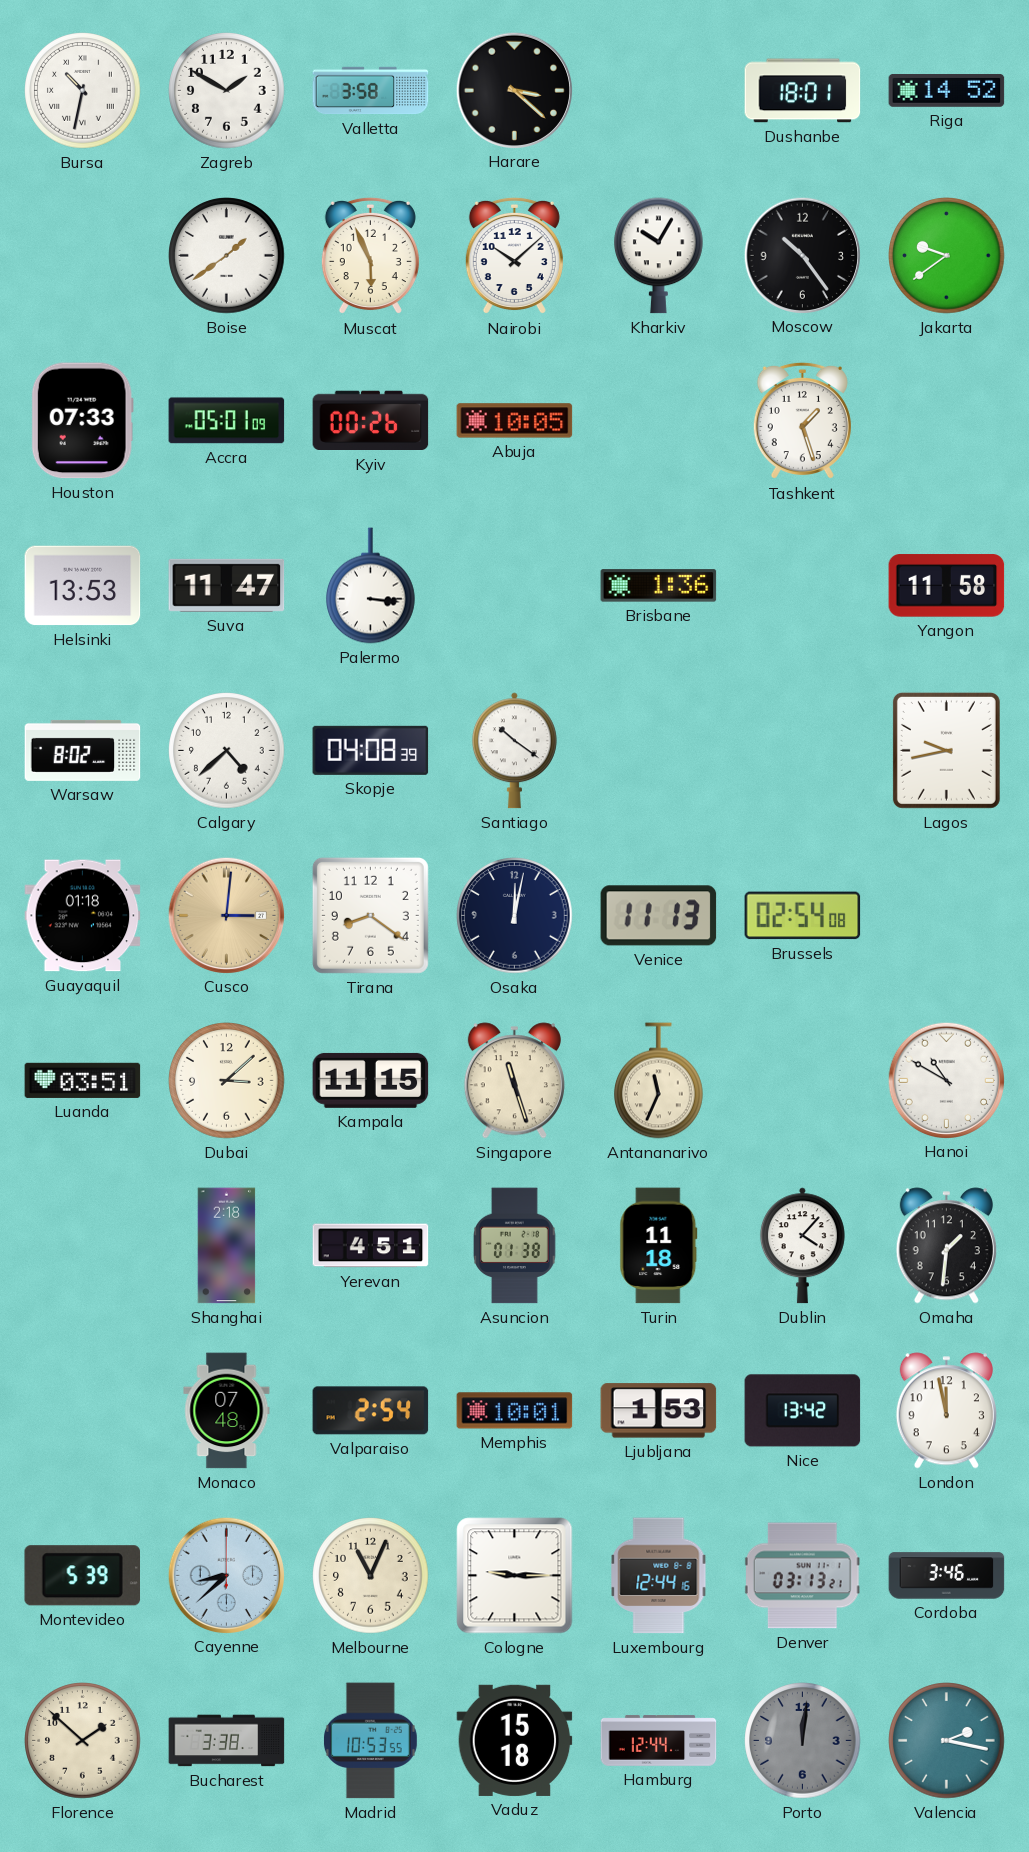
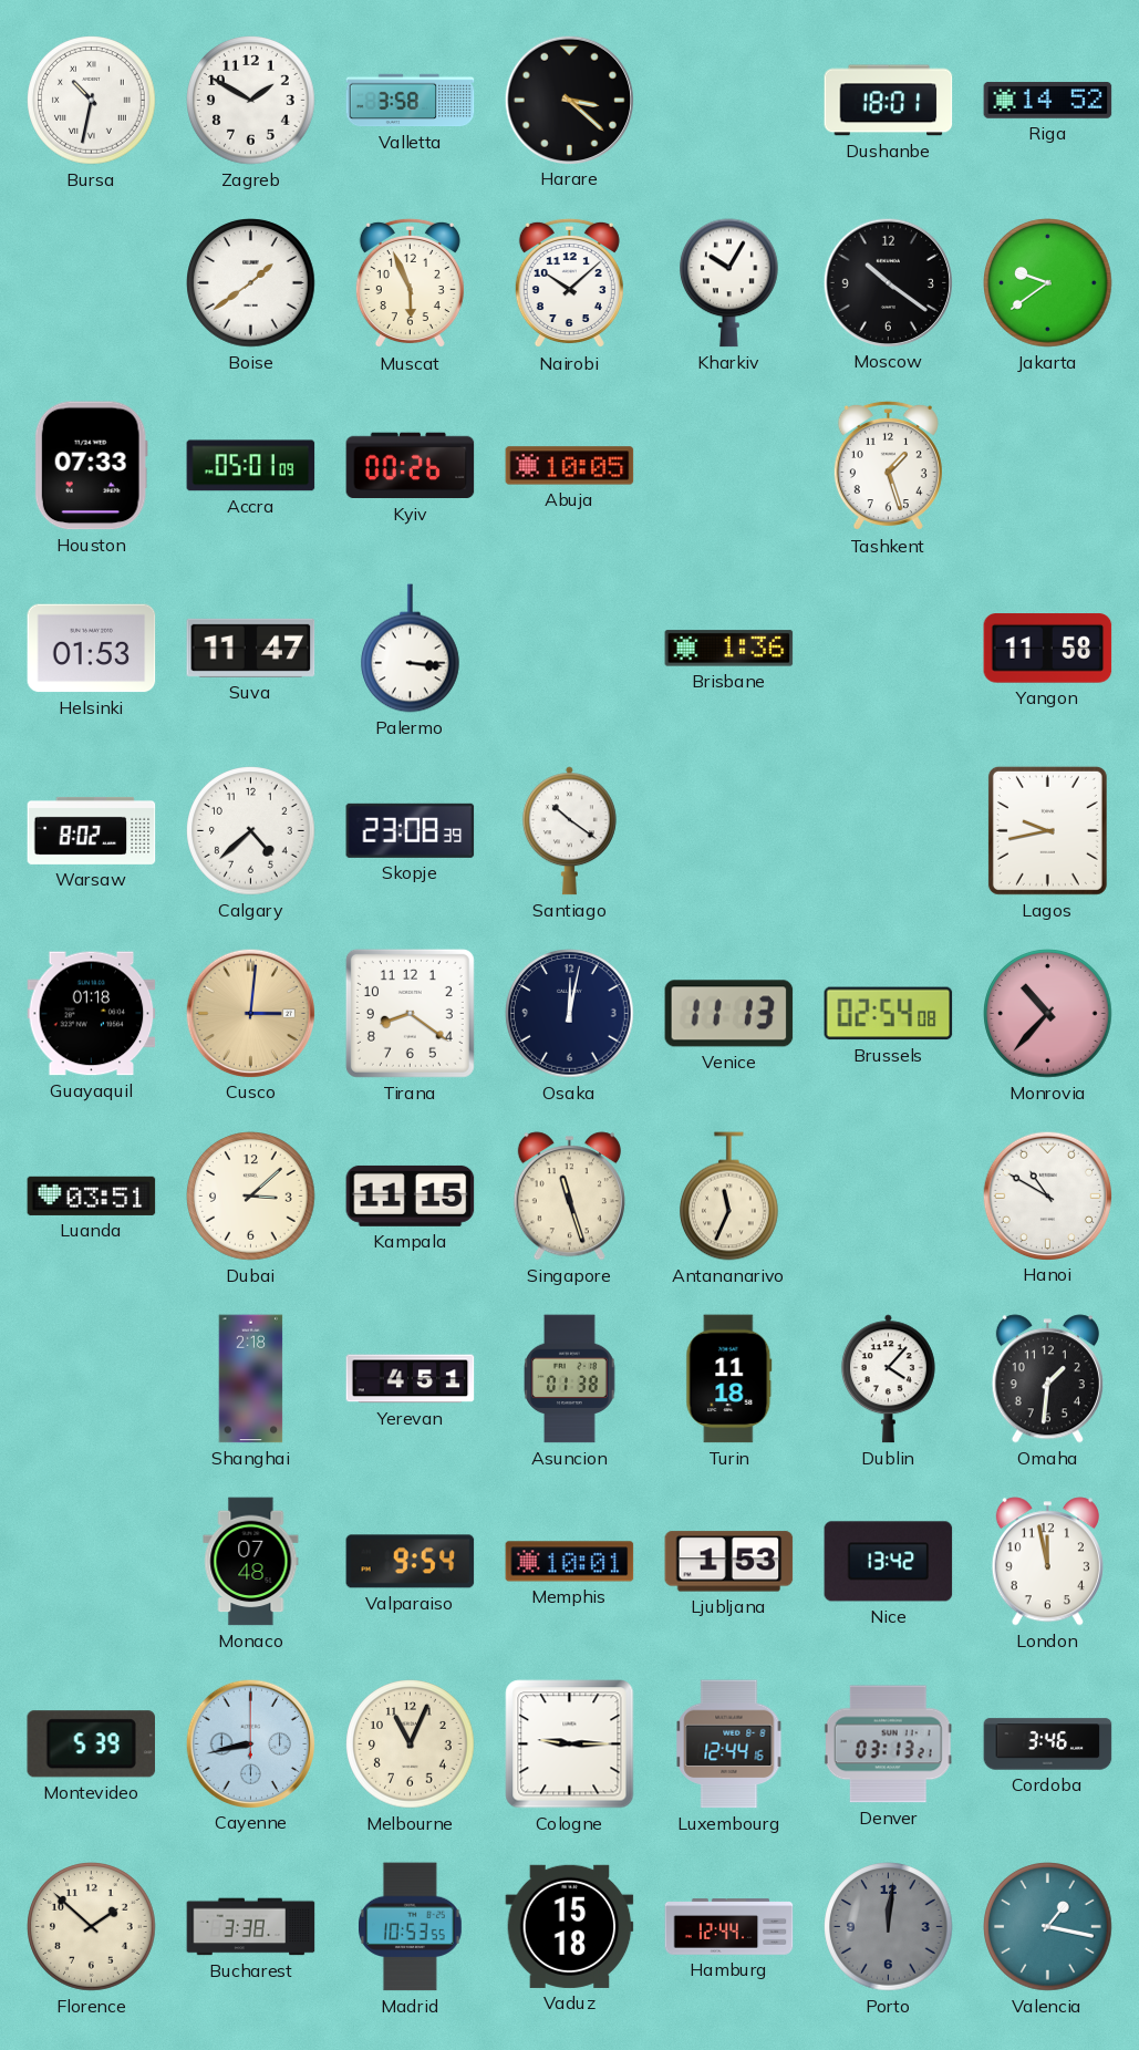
Moscow: 10:24 -> 10:21
Helsinki: 13:53 -> 01:53
Skopje: 04:08 -> 23:08
Monrovia: none -> 10:37
Valparaiso: 2:54 -> 9:54
Cayenne: 8:38 -> 8:43
Valencia: 2:17 -> 1:17
